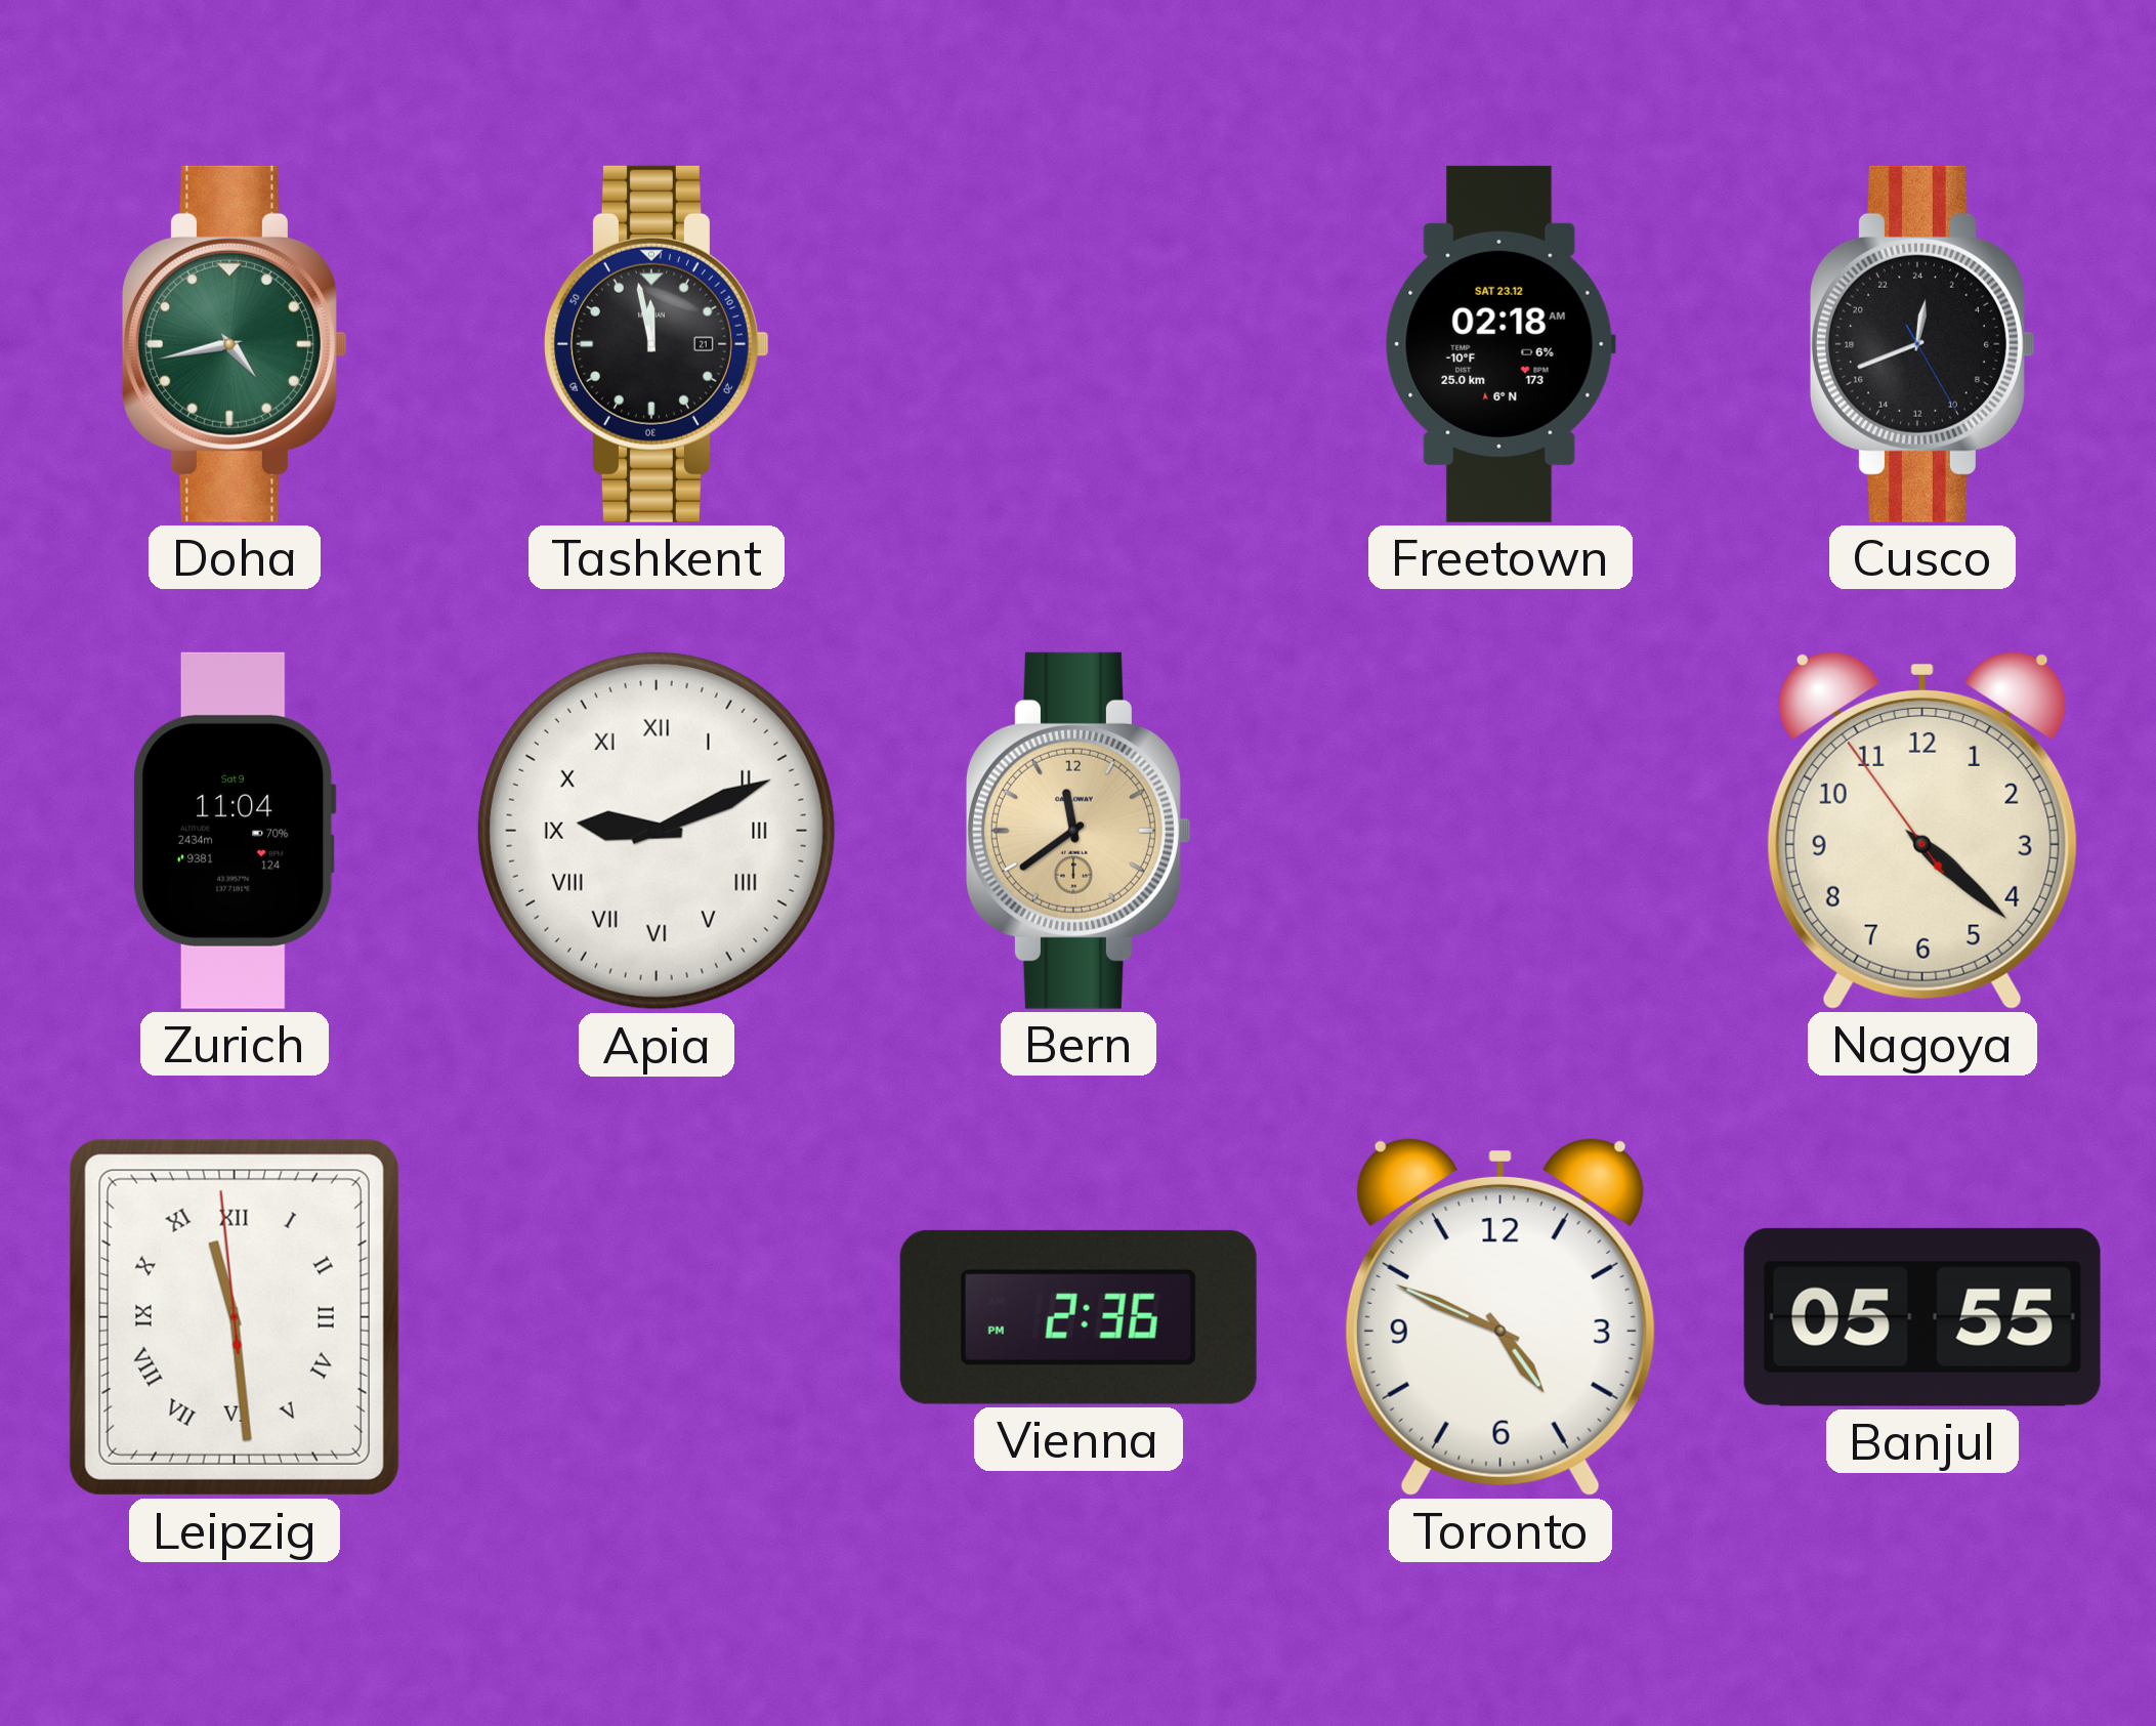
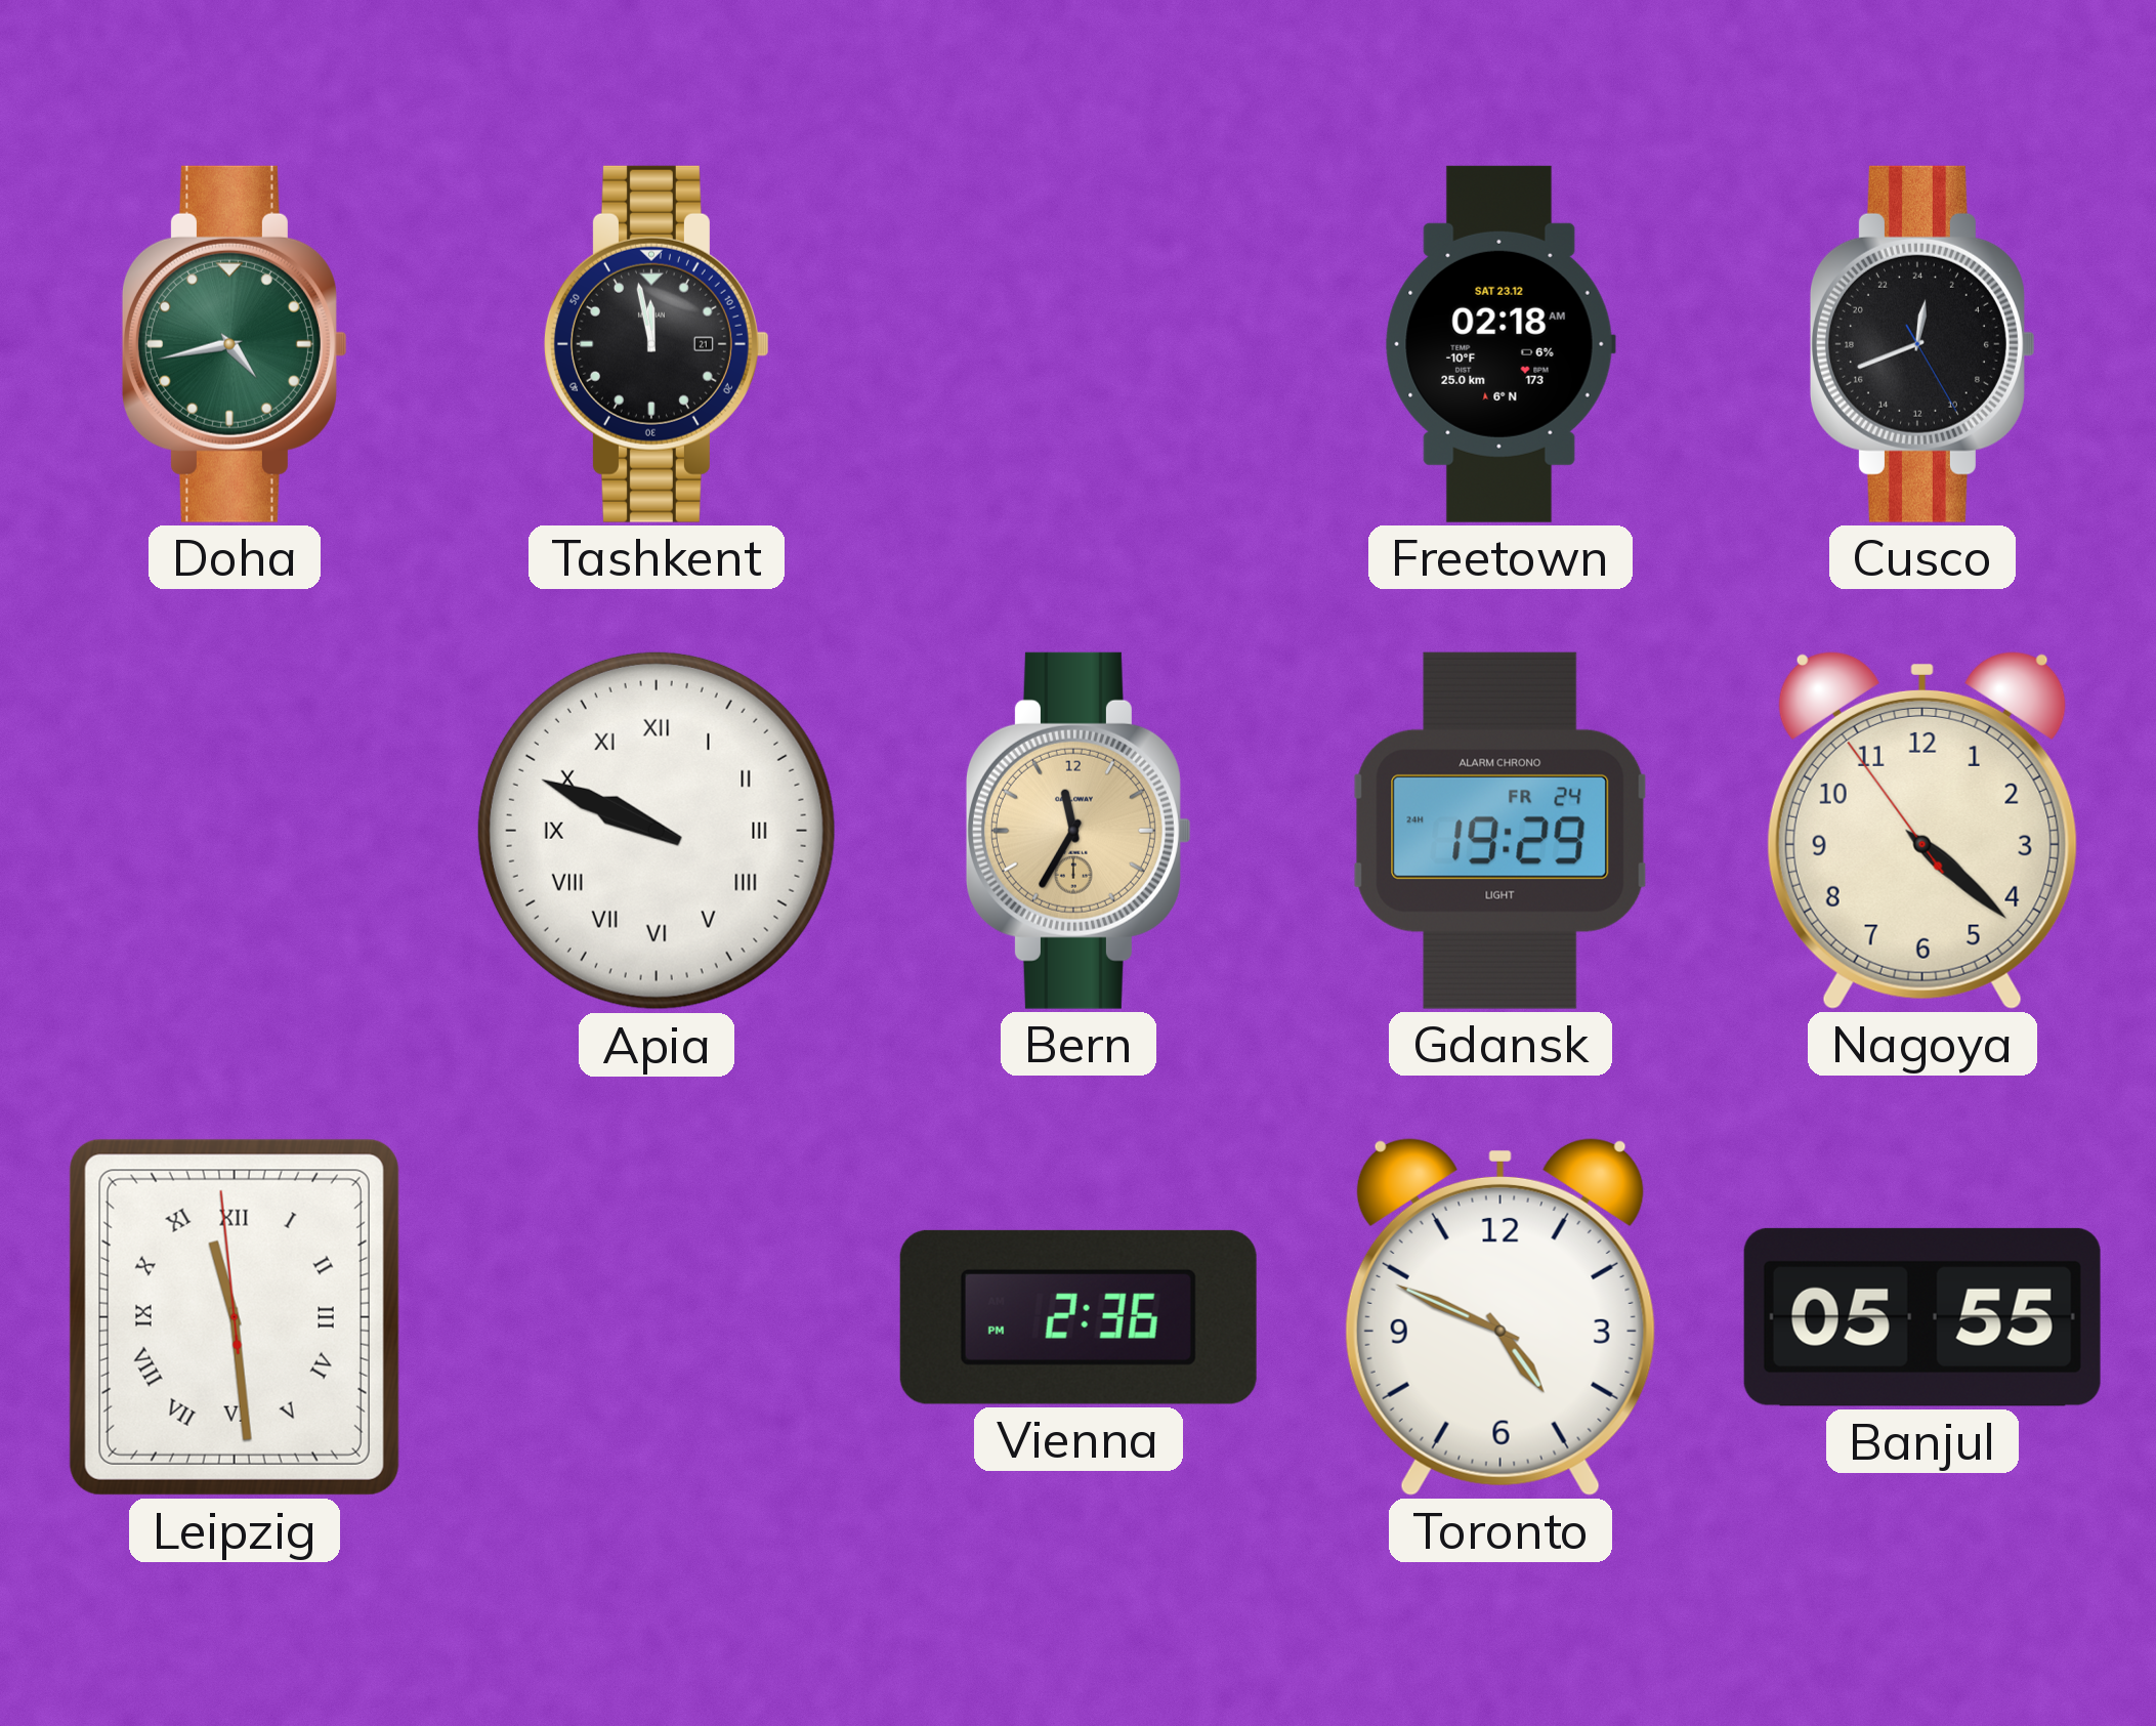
Zurich: 11:04 -> none
Apia: 9:11 -> 9:49
Bern: 11:39 -> 11:35
Gdansk: none -> 19:29
